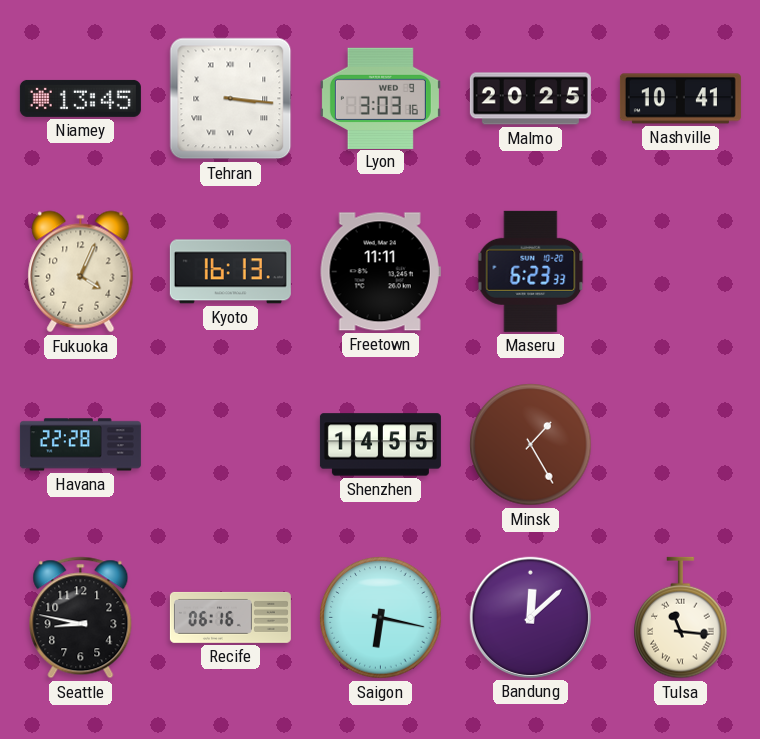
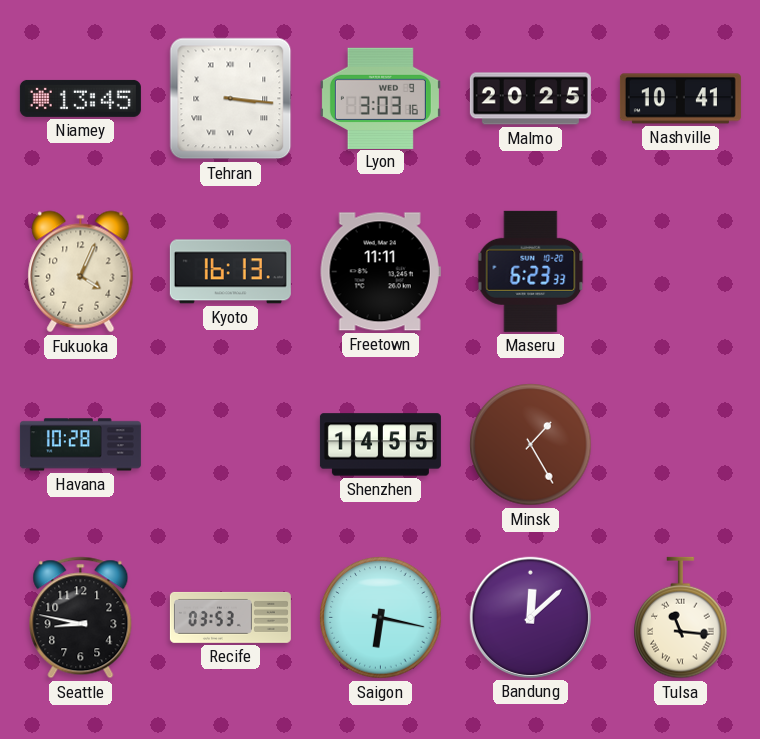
Havana: 22:28 -> 10:28
Recife: 06:16 -> 03:53
